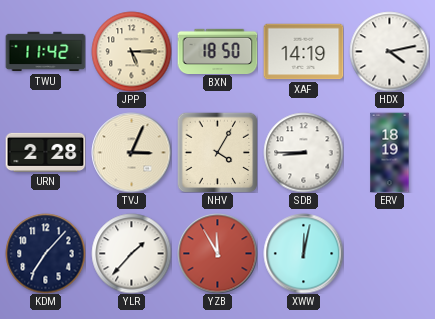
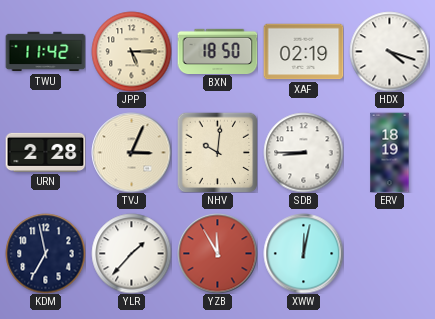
XAF: 14:19 -> 02:19
HDX: 4:13 -> 4:18
NHV: 4:05 -> 10:01
KDM: 7:07 -> 6:58
